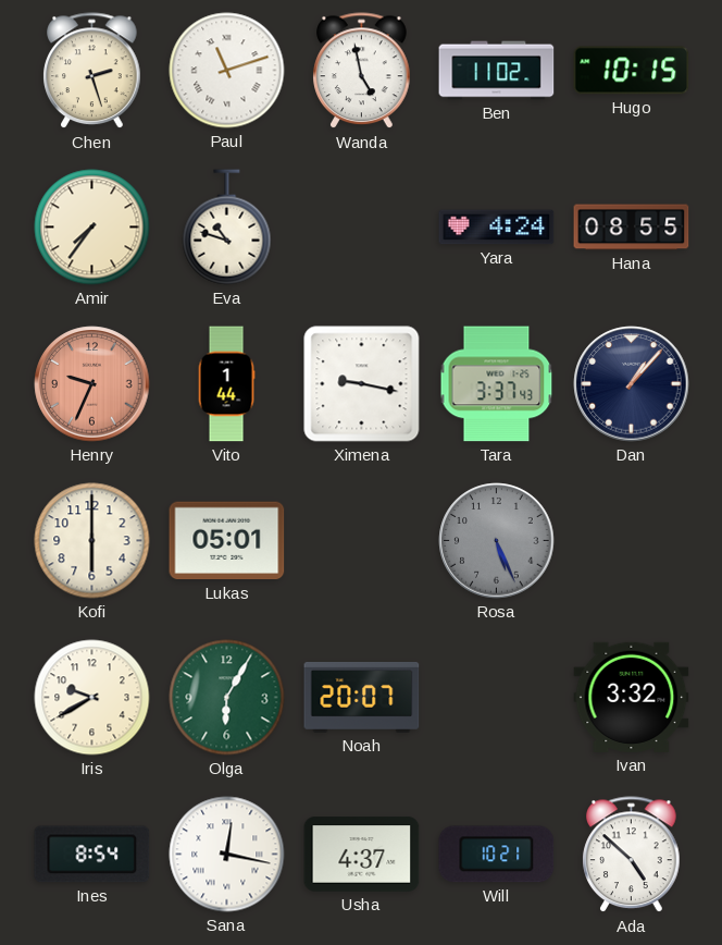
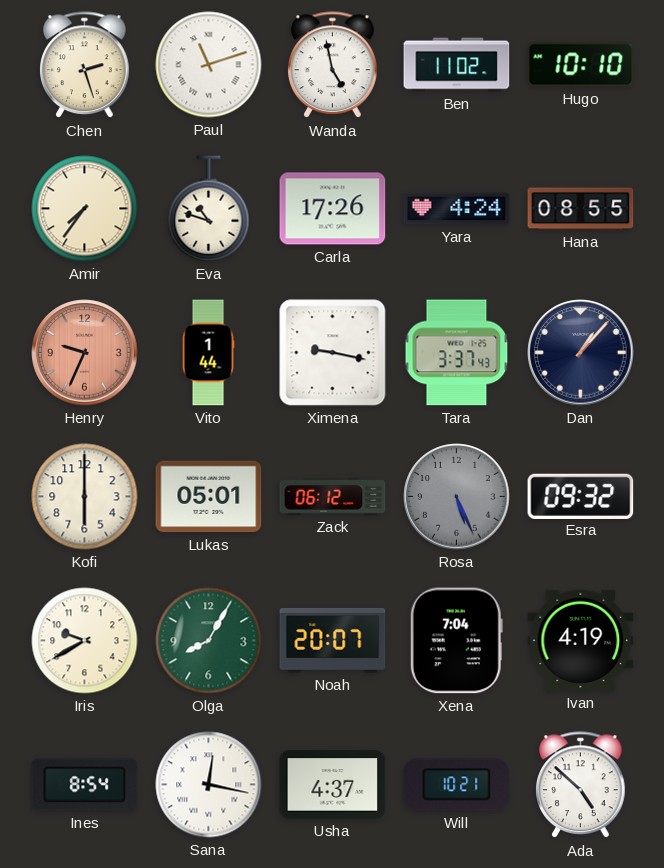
Hugo: 10:15 -> 10:10
Carla: none -> 17:26
Zack: none -> 06:12
Esra: none -> 09:32
Olga: 6:05 -> 8:05
Xena: none -> 7:04
Ivan: 3:32 -> 4:19
